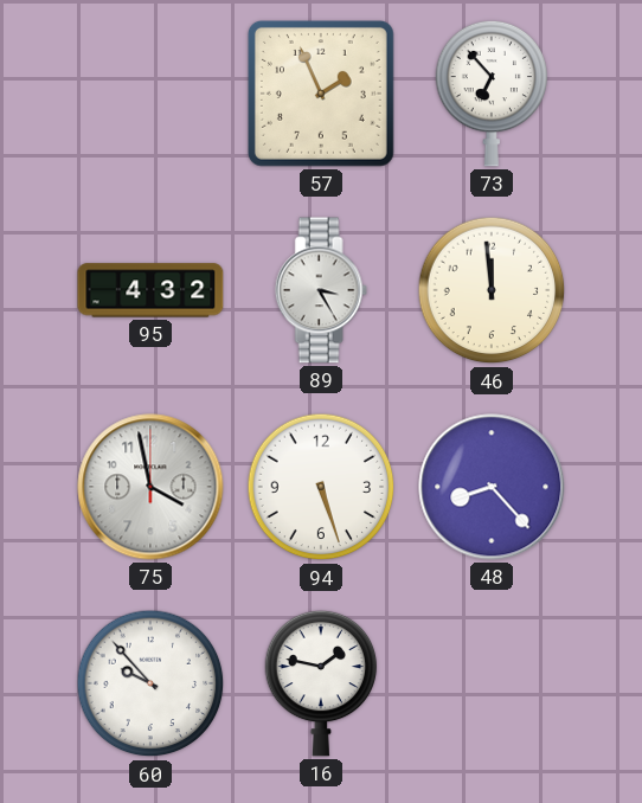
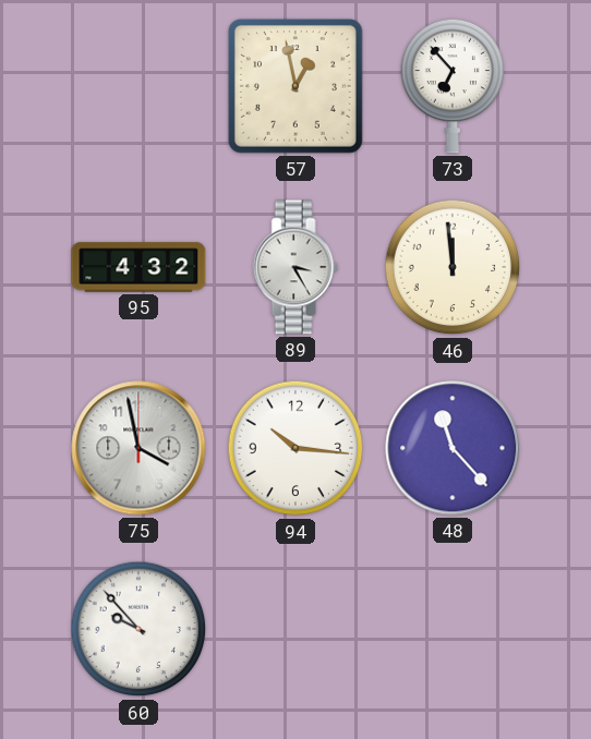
57: 1:56 -> 12:58
94: 5:27 -> 10:16
48: 8:23 -> 11:23
16: 1:47 -> none
